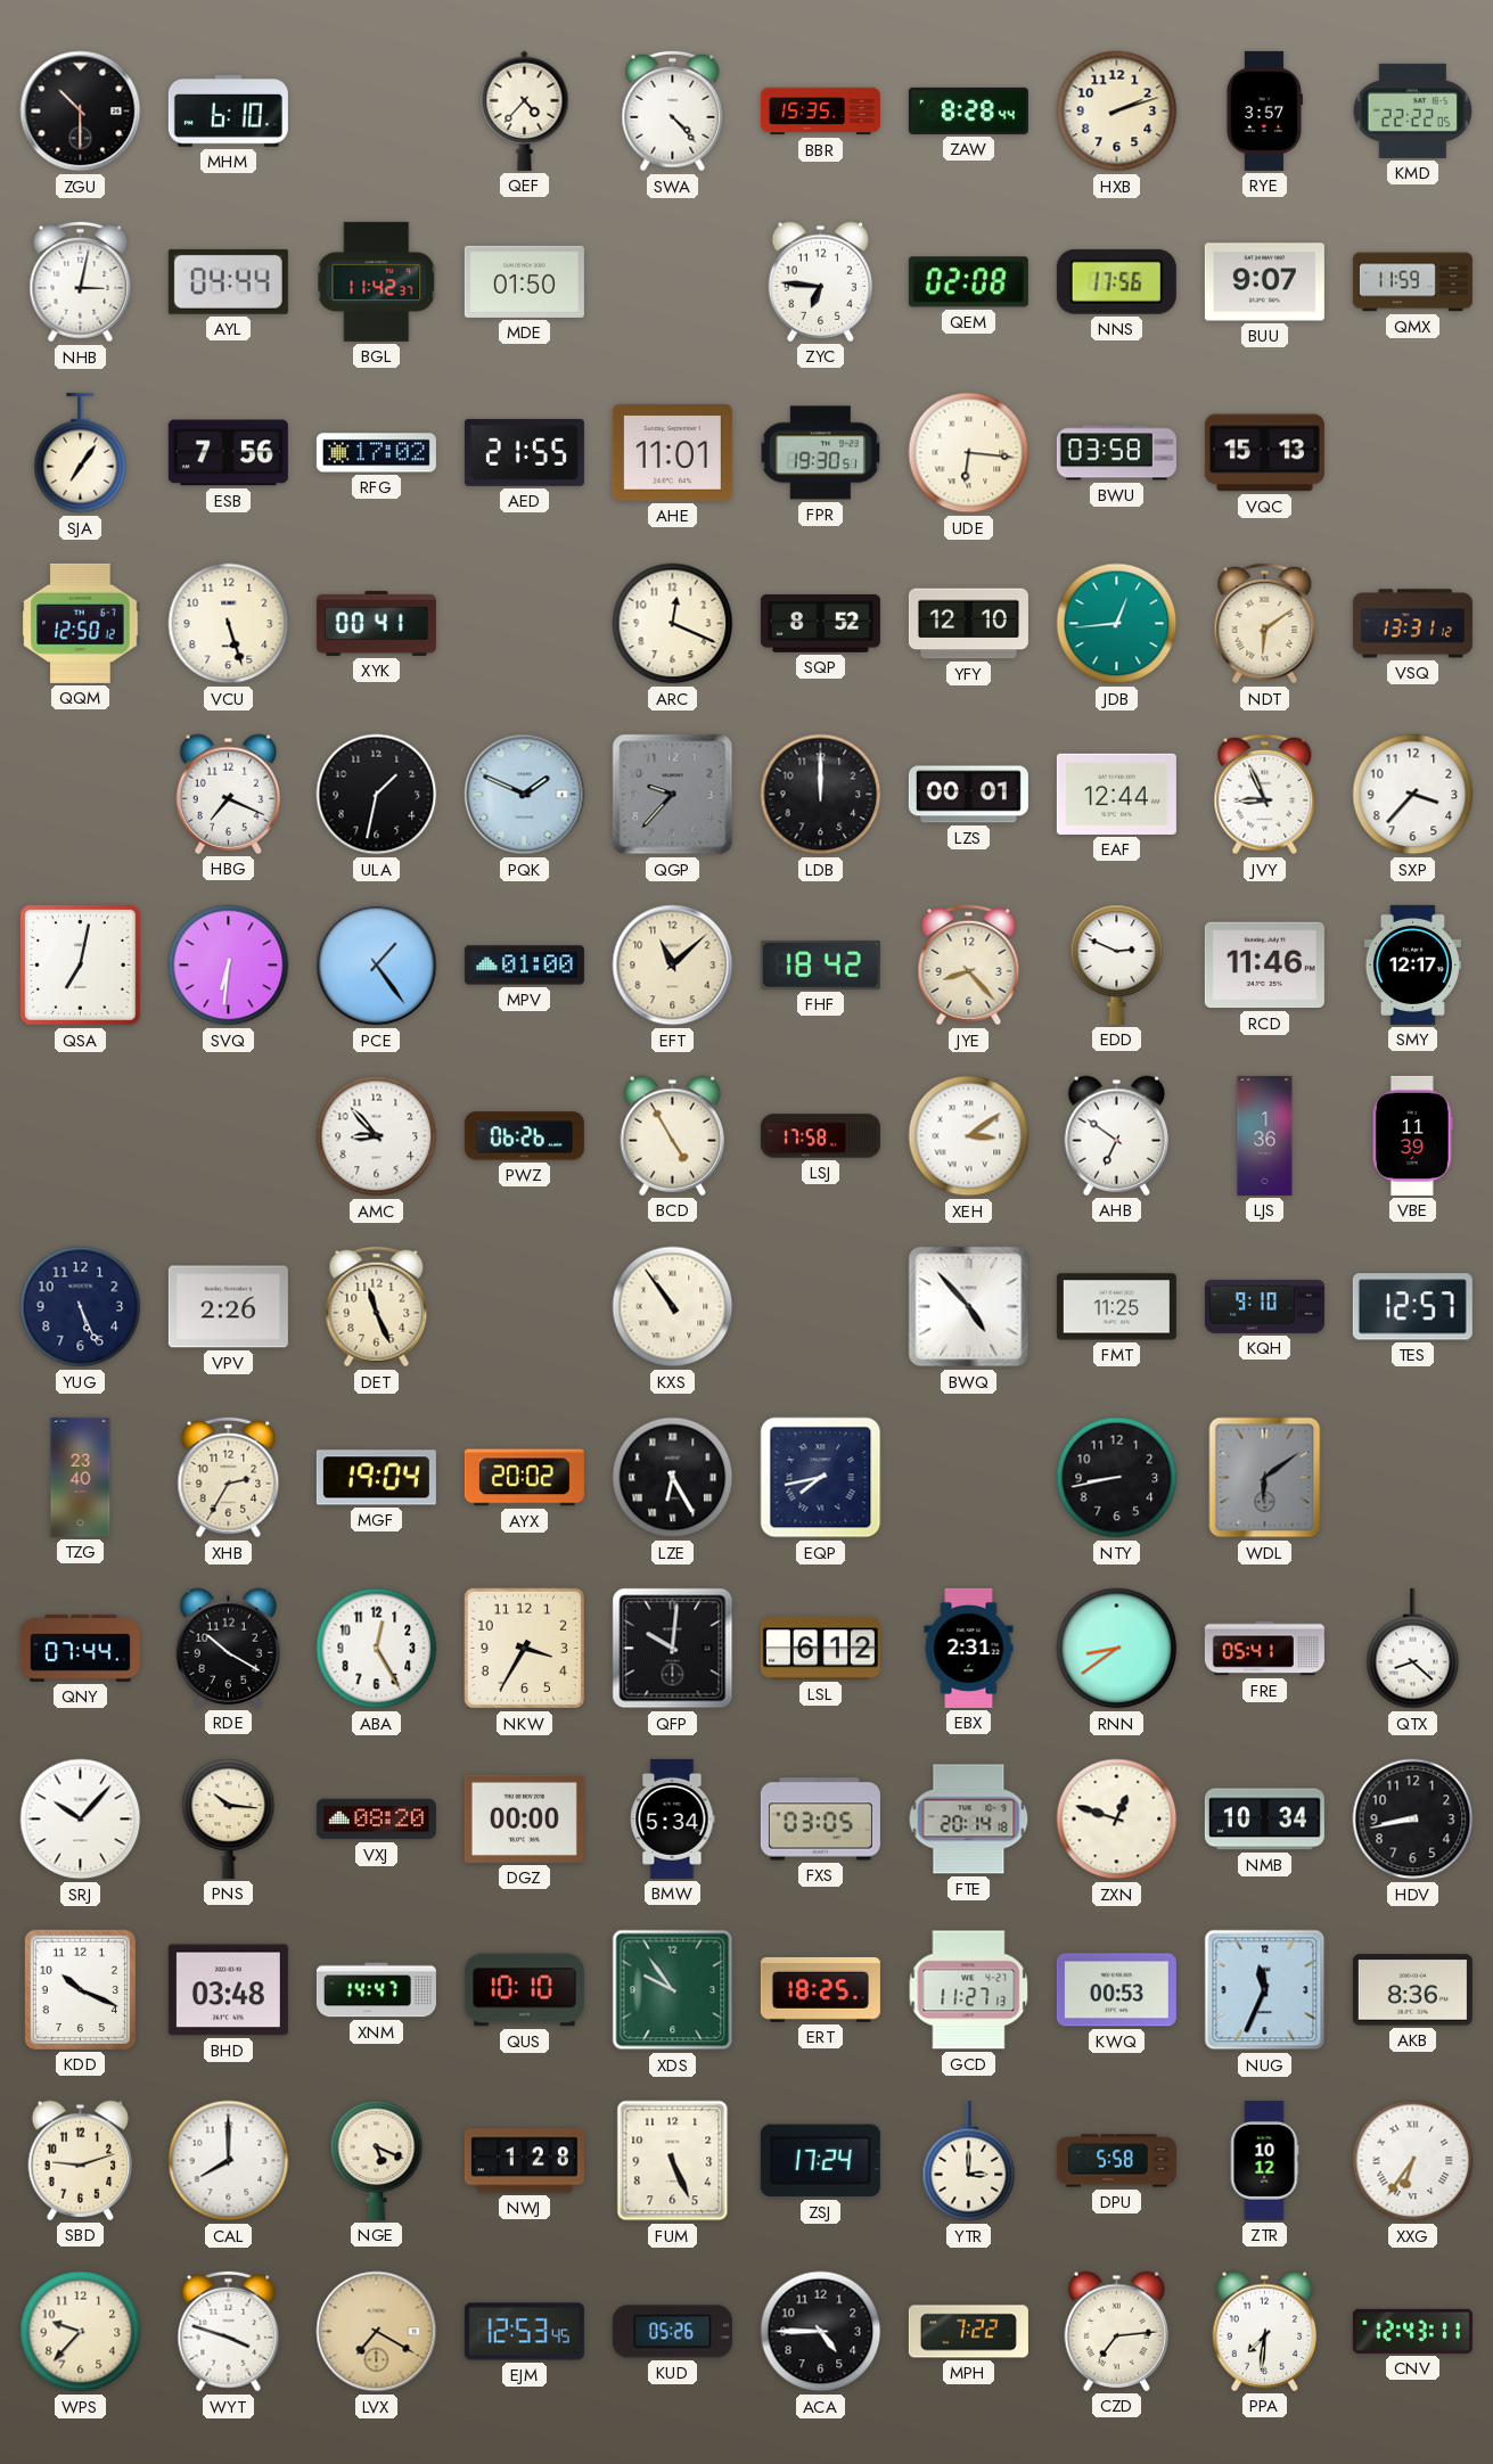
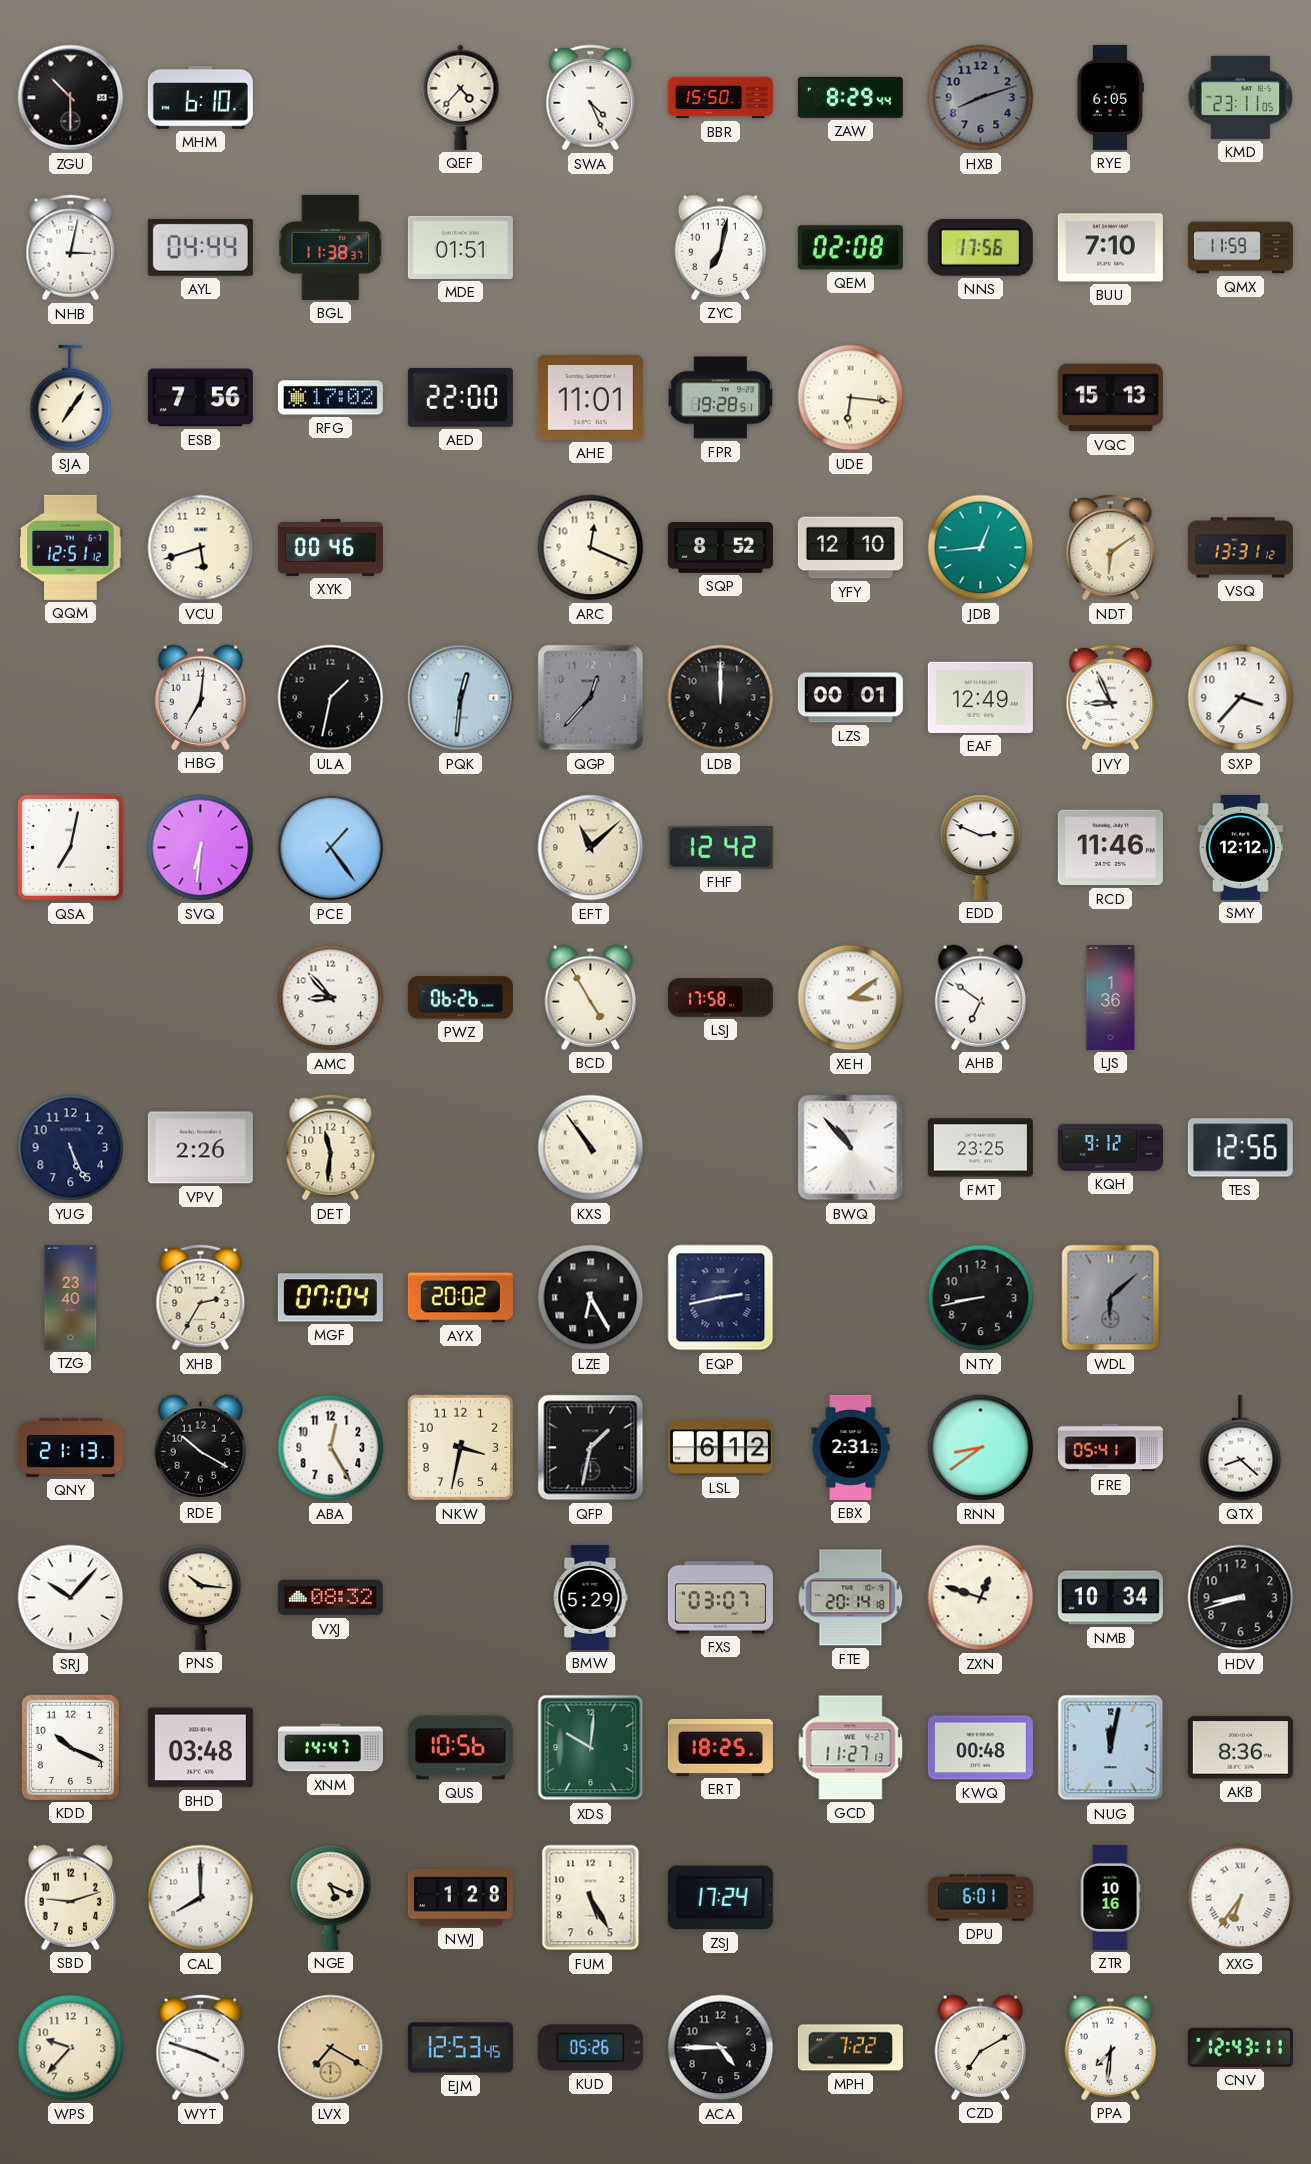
SWA: 4:23 -> 4:26
BBR: 15:35 -> 15:50
ZAW: 8:28 -> 8:29
HXB: 2:12 -> 8:12
HXB dial: cream -> grey
RYE: 3:57 -> 6:05
KMD: 22:22 -> 23:11
BGL: 11:42 -> 11:38
MDE: 01:50 -> 01:51
ZYC: 6:46 -> 7:02
BUU: 9:07 -> 7:10
AED: 21:55 -> 22:00
FPR: 19:30 -> 19:28
BWU: 03:58 -> none
QQM: 12:50 -> 12:51
VCU: 5:27 -> 5:42
XYK: 00:41 -> 00:46
HBG: 7:19 -> 7:01
PQK: 1:49 -> 12:31
QGP: 9:37 -> 12:37
EAF: 12:44 -> 12:49
MPV: 01:00 -> none
FHF: 18:42 -> 12:42
JYE: 8:23 -> none
SMY: 12:17 -> 12:12
VBE: 11:39 -> none
DET: 11:26 -> 11:31
BWQ: 4:53 -> 10:53
FMT: 11:25 -> 23:25
KQH: 9:10 -> 9:12
TES: 12:57 -> 12:56
MGF: 19:04 -> 07:04
EQP: 7:43 -> 2:43
WDL: 6:09 -> 6:08
QNY: 07:44 -> 21:13
NKW: 3:35 -> 3:32
QFP: 10:01 -> 1:32
VXJ: 08:20 -> 08:32
DGZ: 00:00 -> none
BMW: 5:34 -> 5:29
FXS: 03:05 -> 03:07
HDV: 8:43 -> 8:42
QUS: 10:10 -> 10:56
XDS: 9:54 -> 10:01
KWQ: 00:53 -> 00:48
NUG: 11:34 -> 12:02
FUM: 5:26 -> 5:25
YTR: 3:00 -> none
DPU: 5:58 -> 6:01
ZTR: 10:12 -> 10:16
CZD: 7:14 -> 7:10
